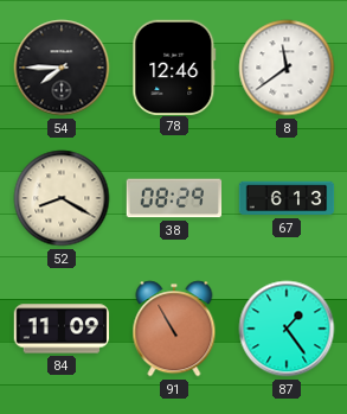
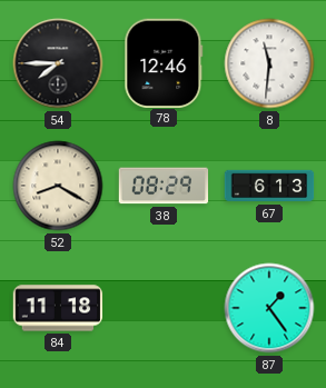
8: 11:39 -> 11:31
84: 11:09 -> 11:18
91: 10:55 -> none
